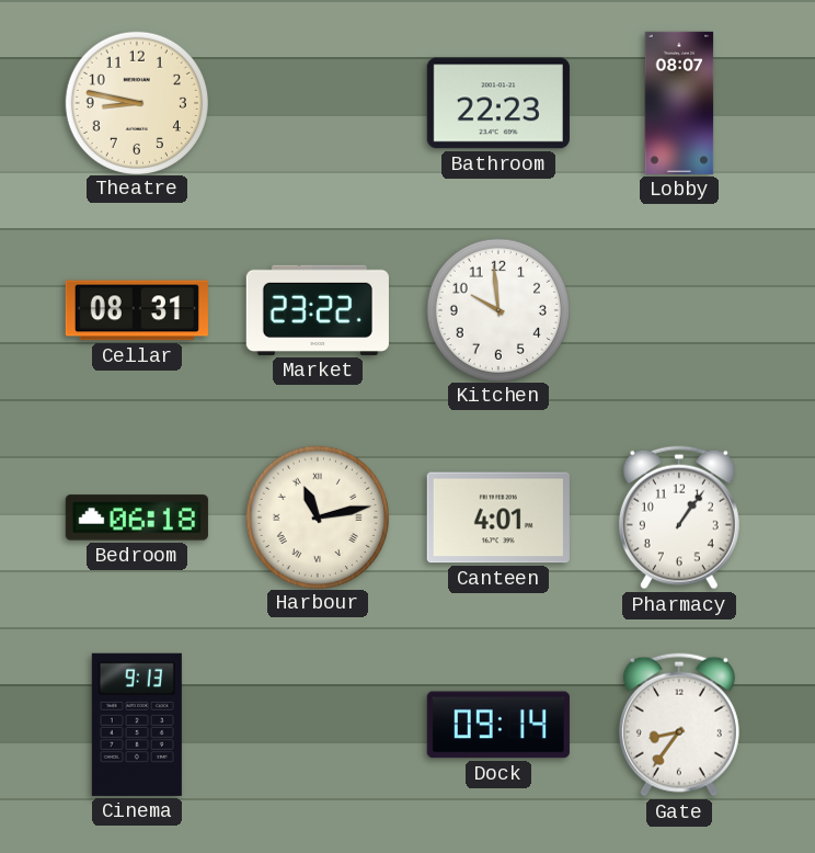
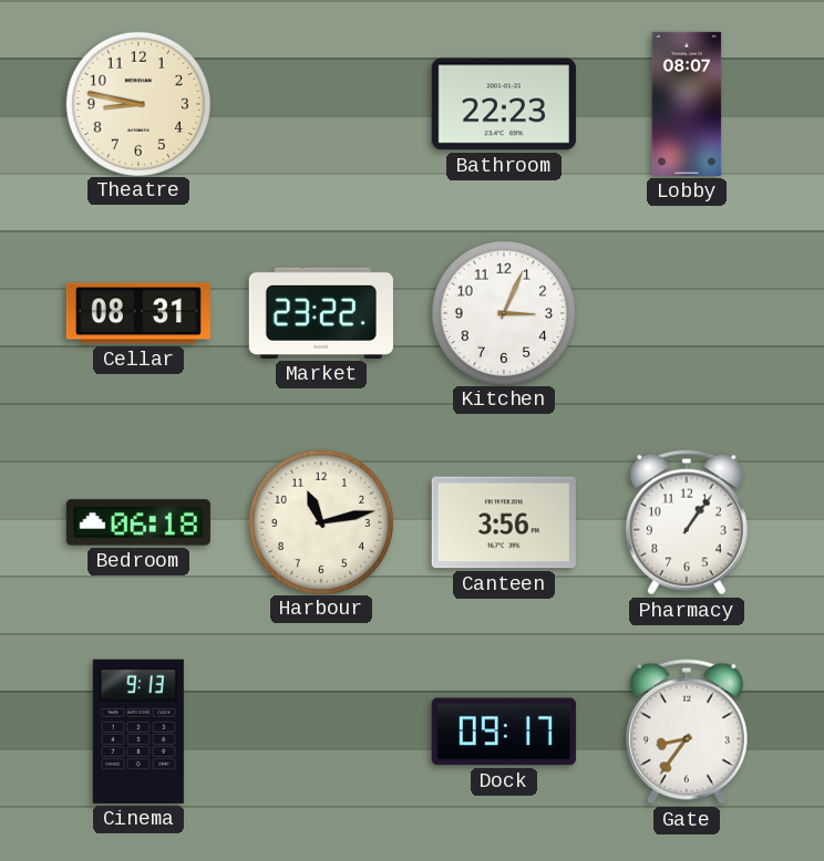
Kitchen: 9:59 -> 3:04
Harbour numerals: Roman -> Arabic
Canteen: 4:01 -> 3:56
Dock: 09:14 -> 09:17
